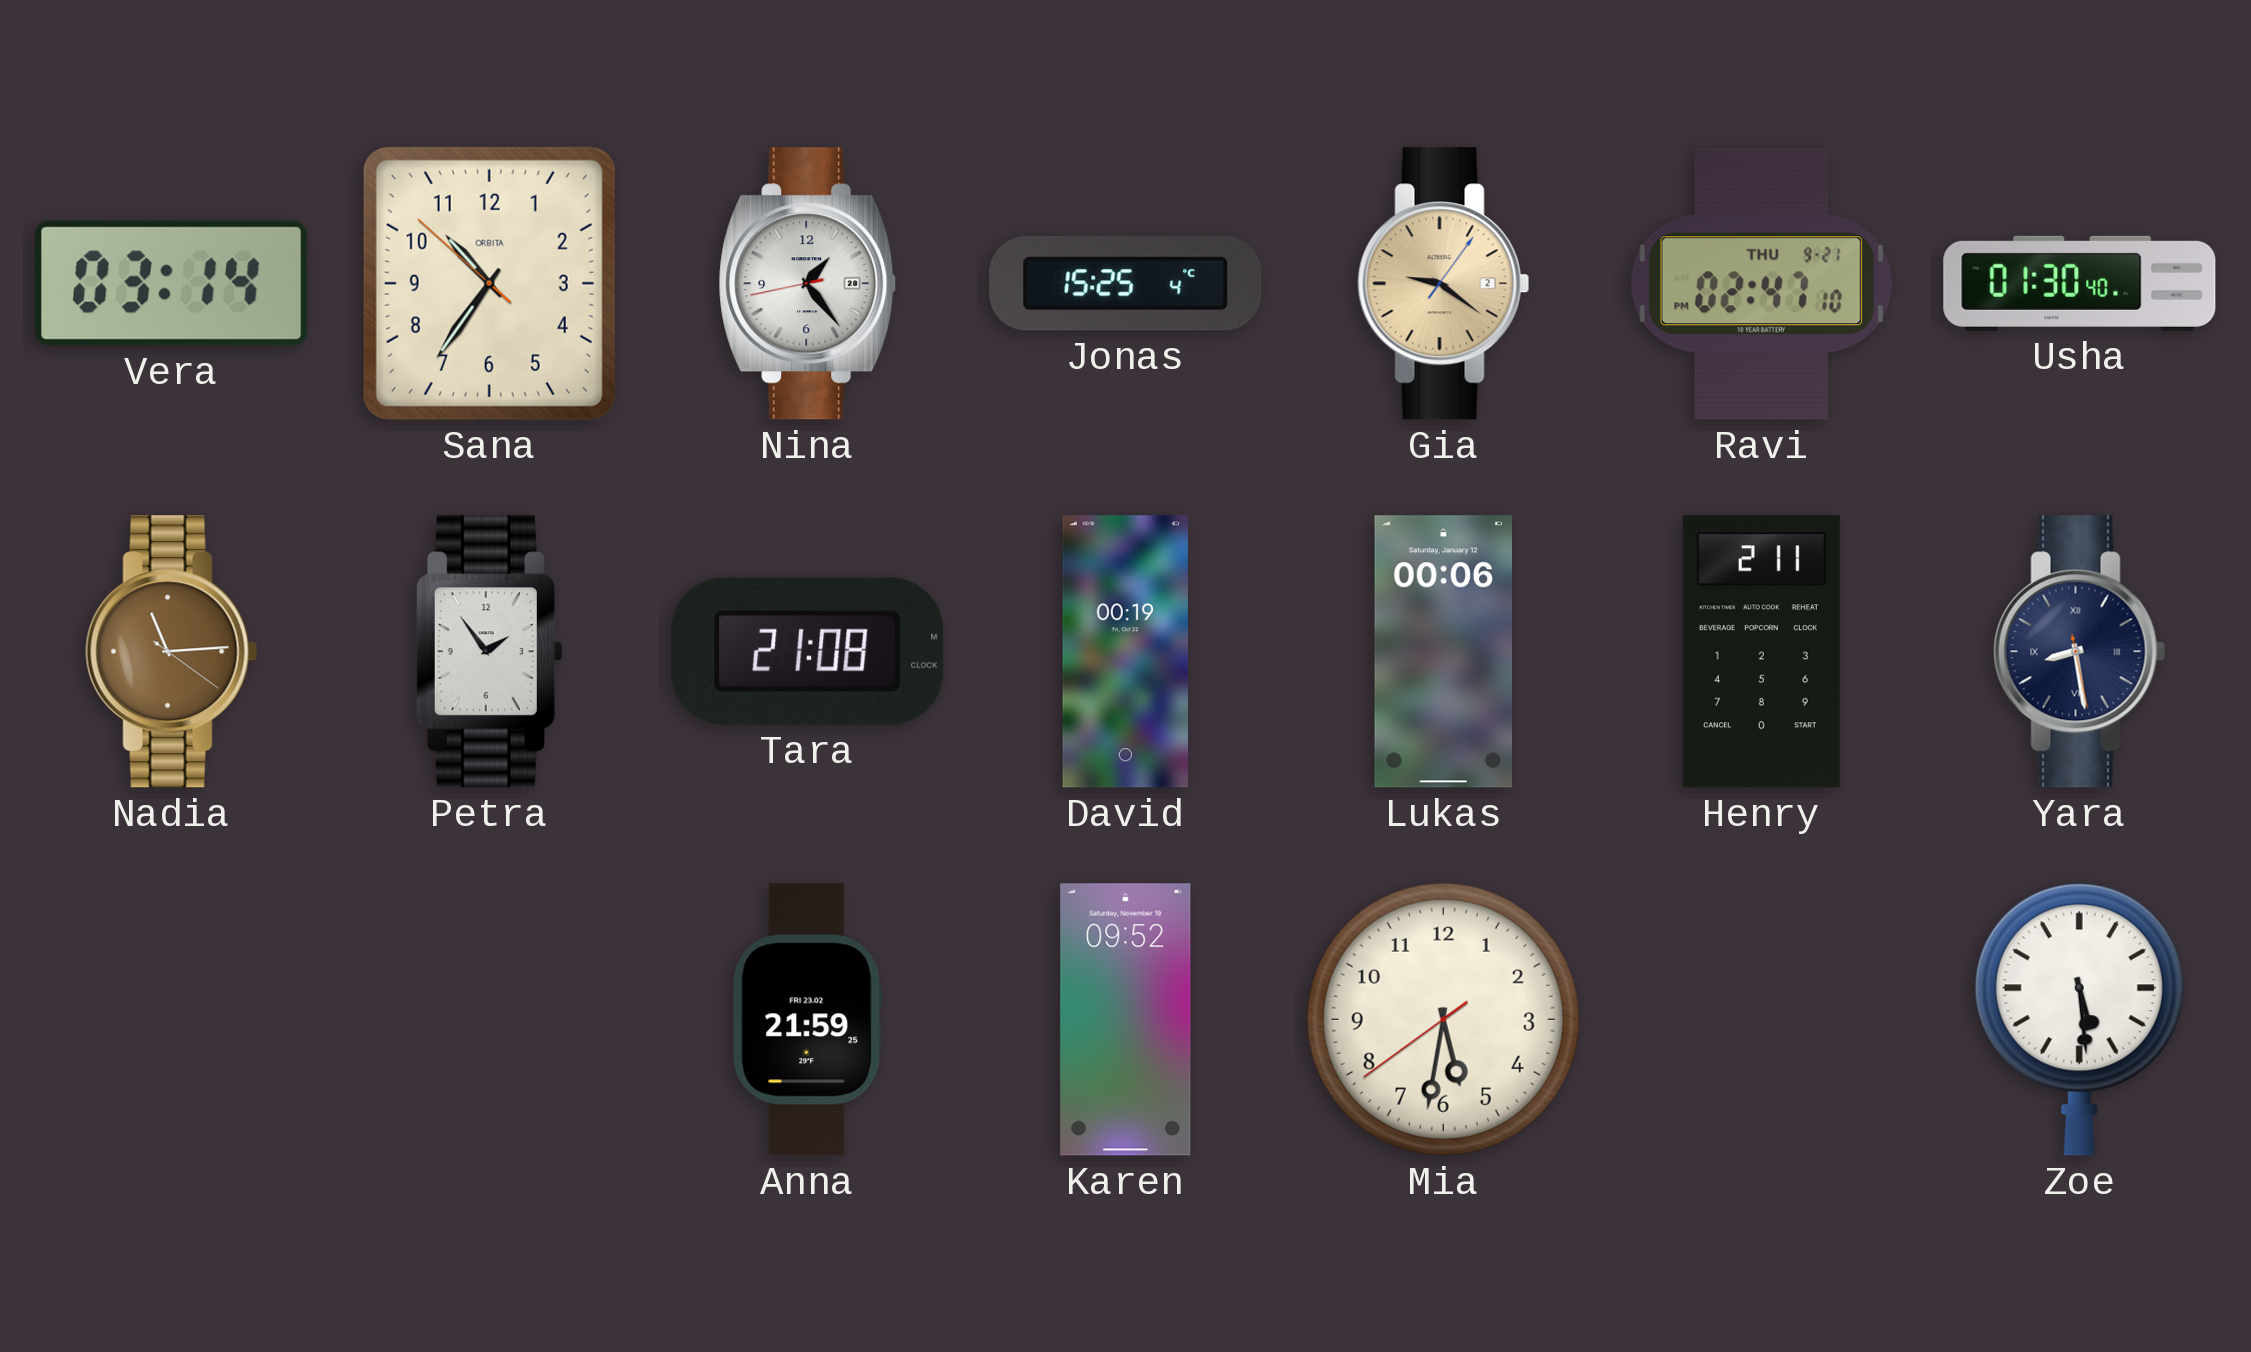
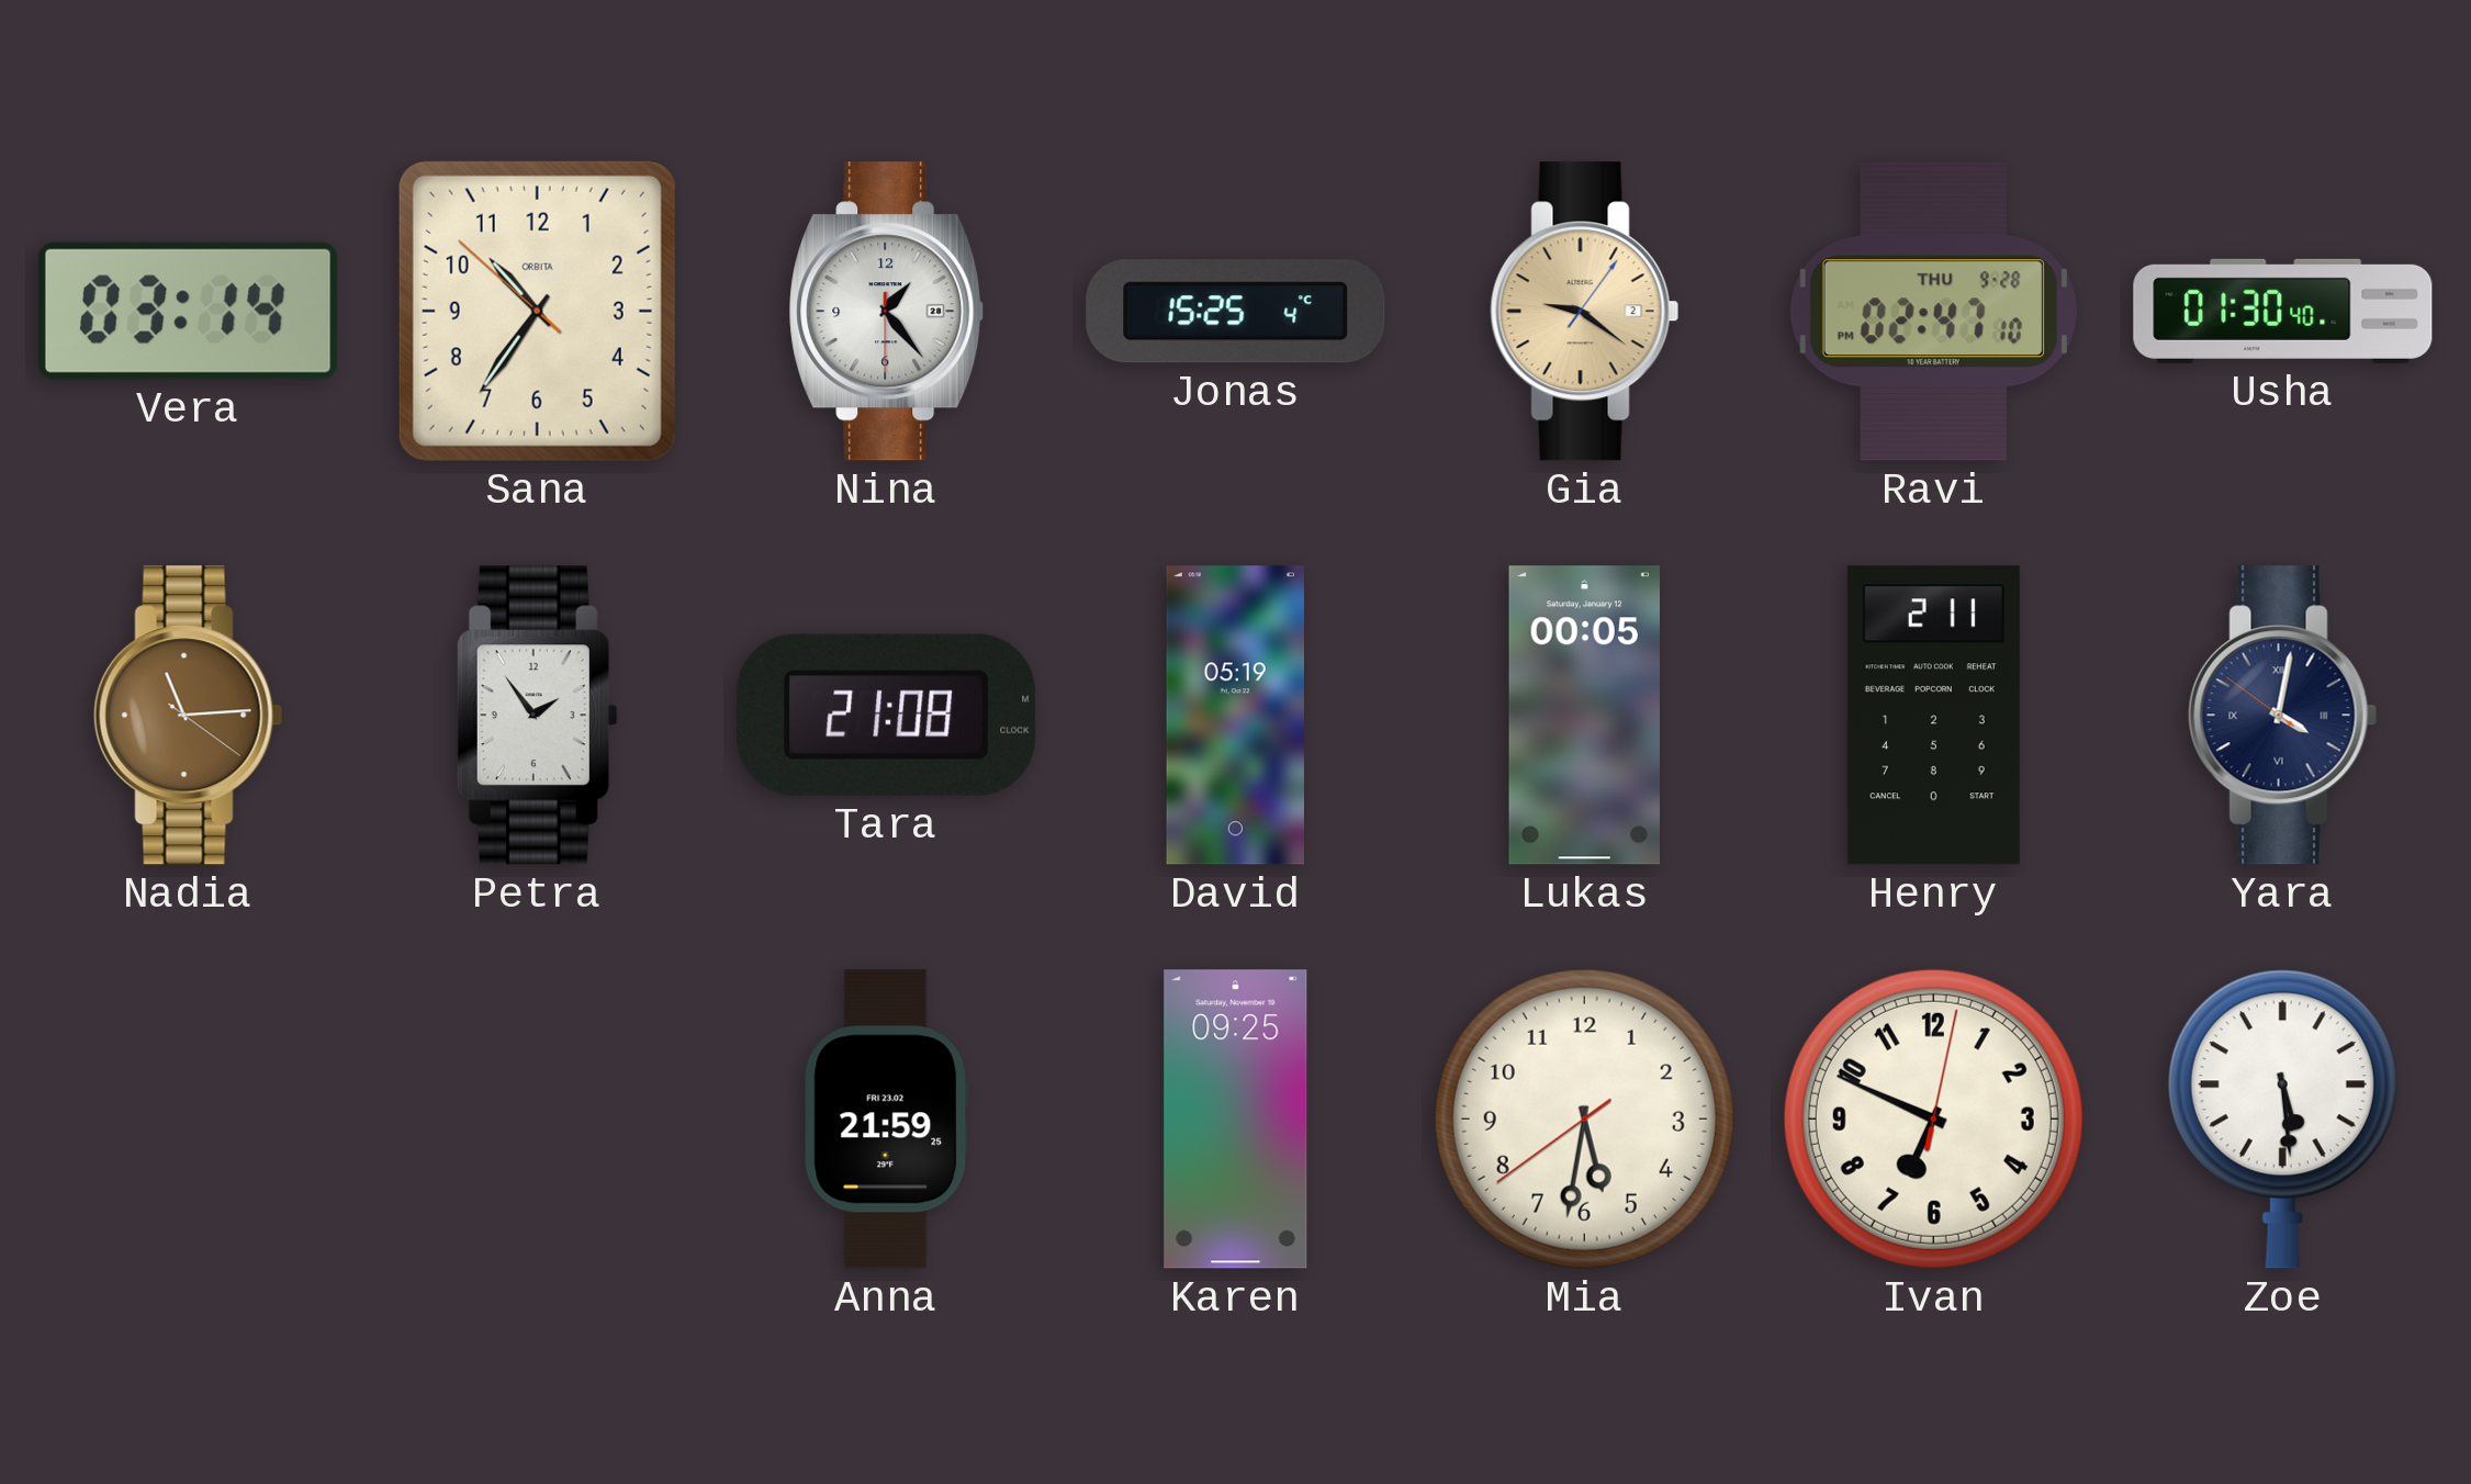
Nina: 1:23:43 -> 1:23:30
Ravi date: THU 9-21 -> THU 9-28
David: 00:19 -> 05:19
Lukas: 00:06 -> 00:05
Yara: 8:28 -> 4:01
Karen: 09:52 -> 09:25
Ivan: none -> 6:49
